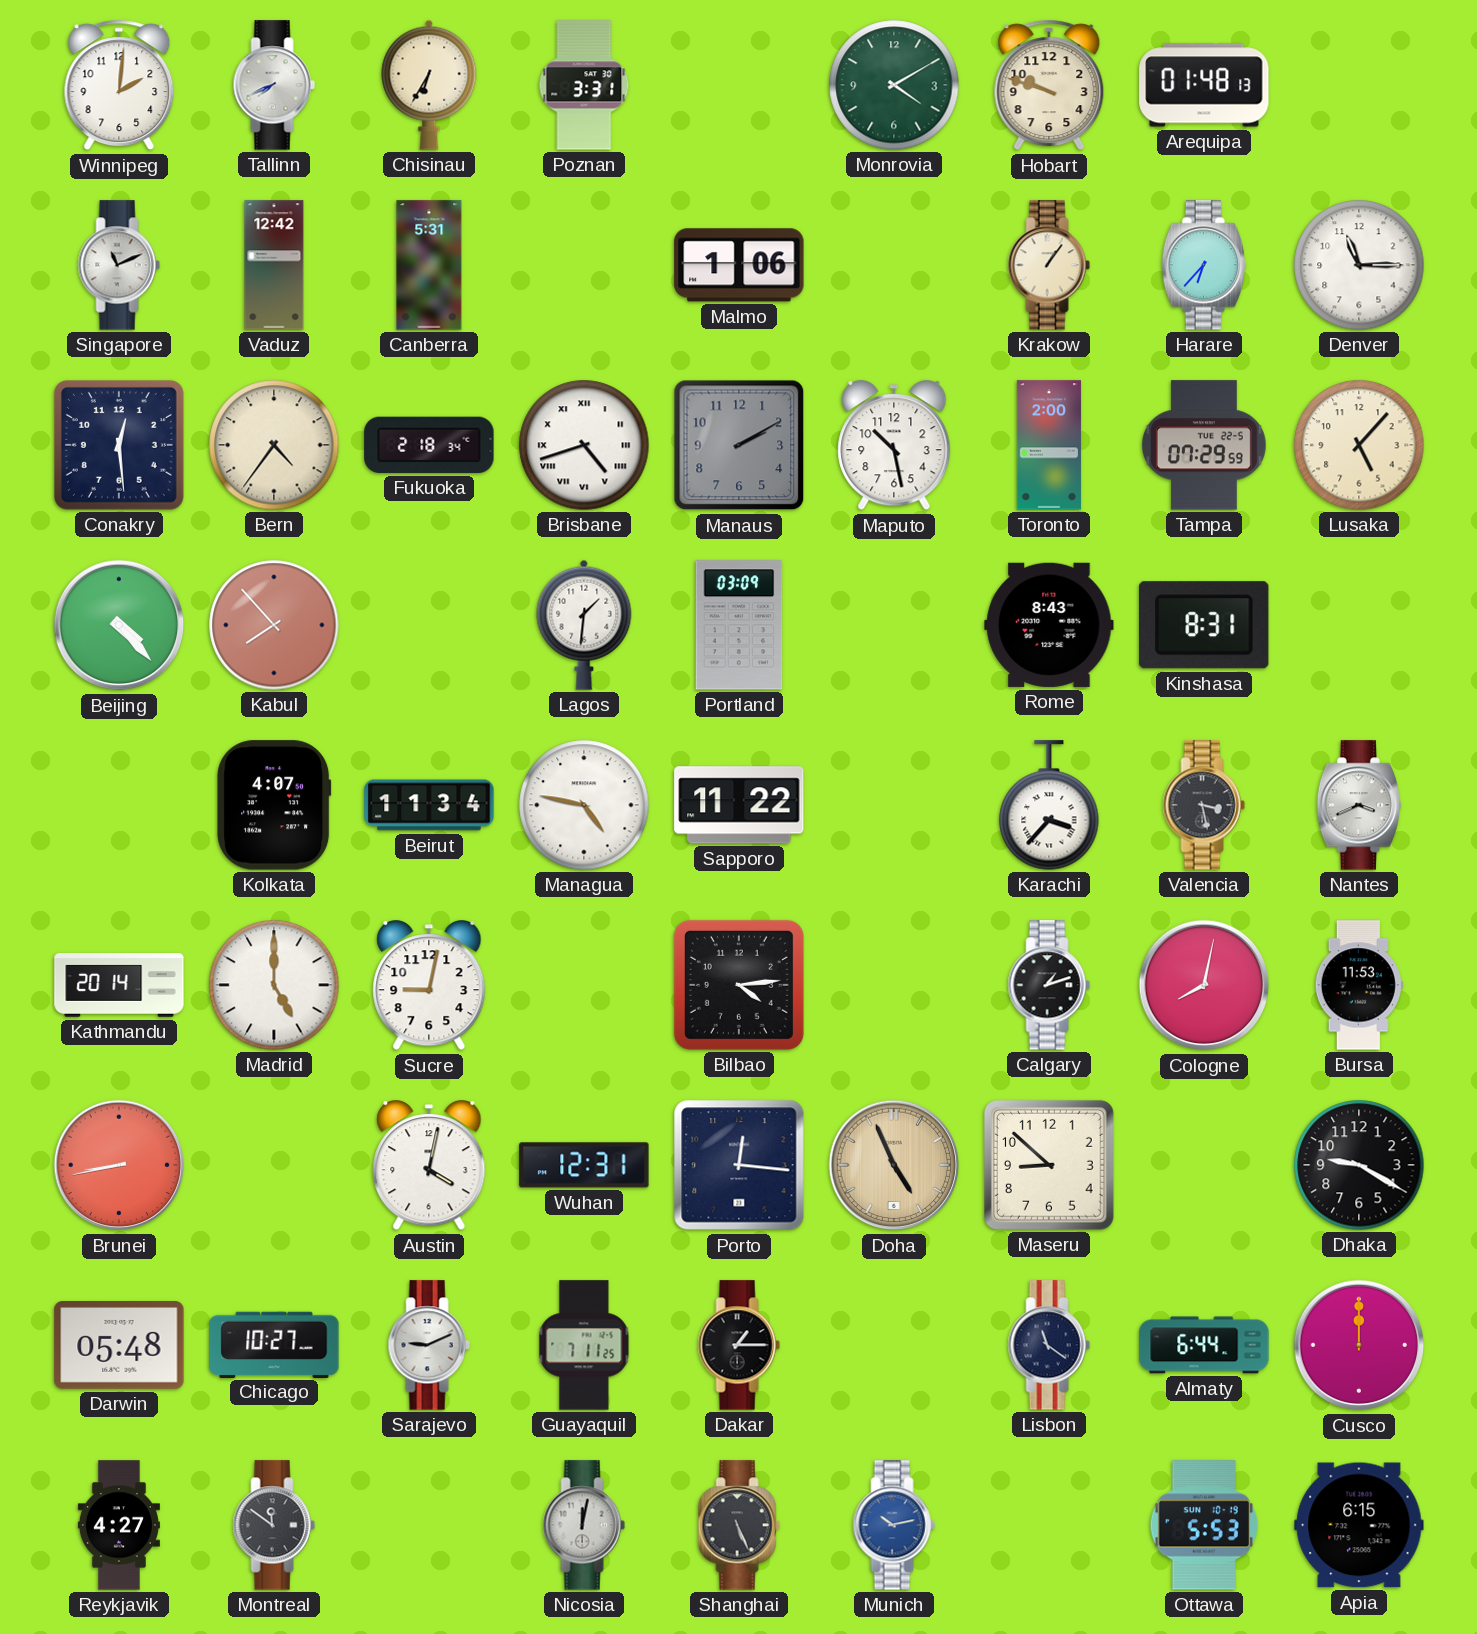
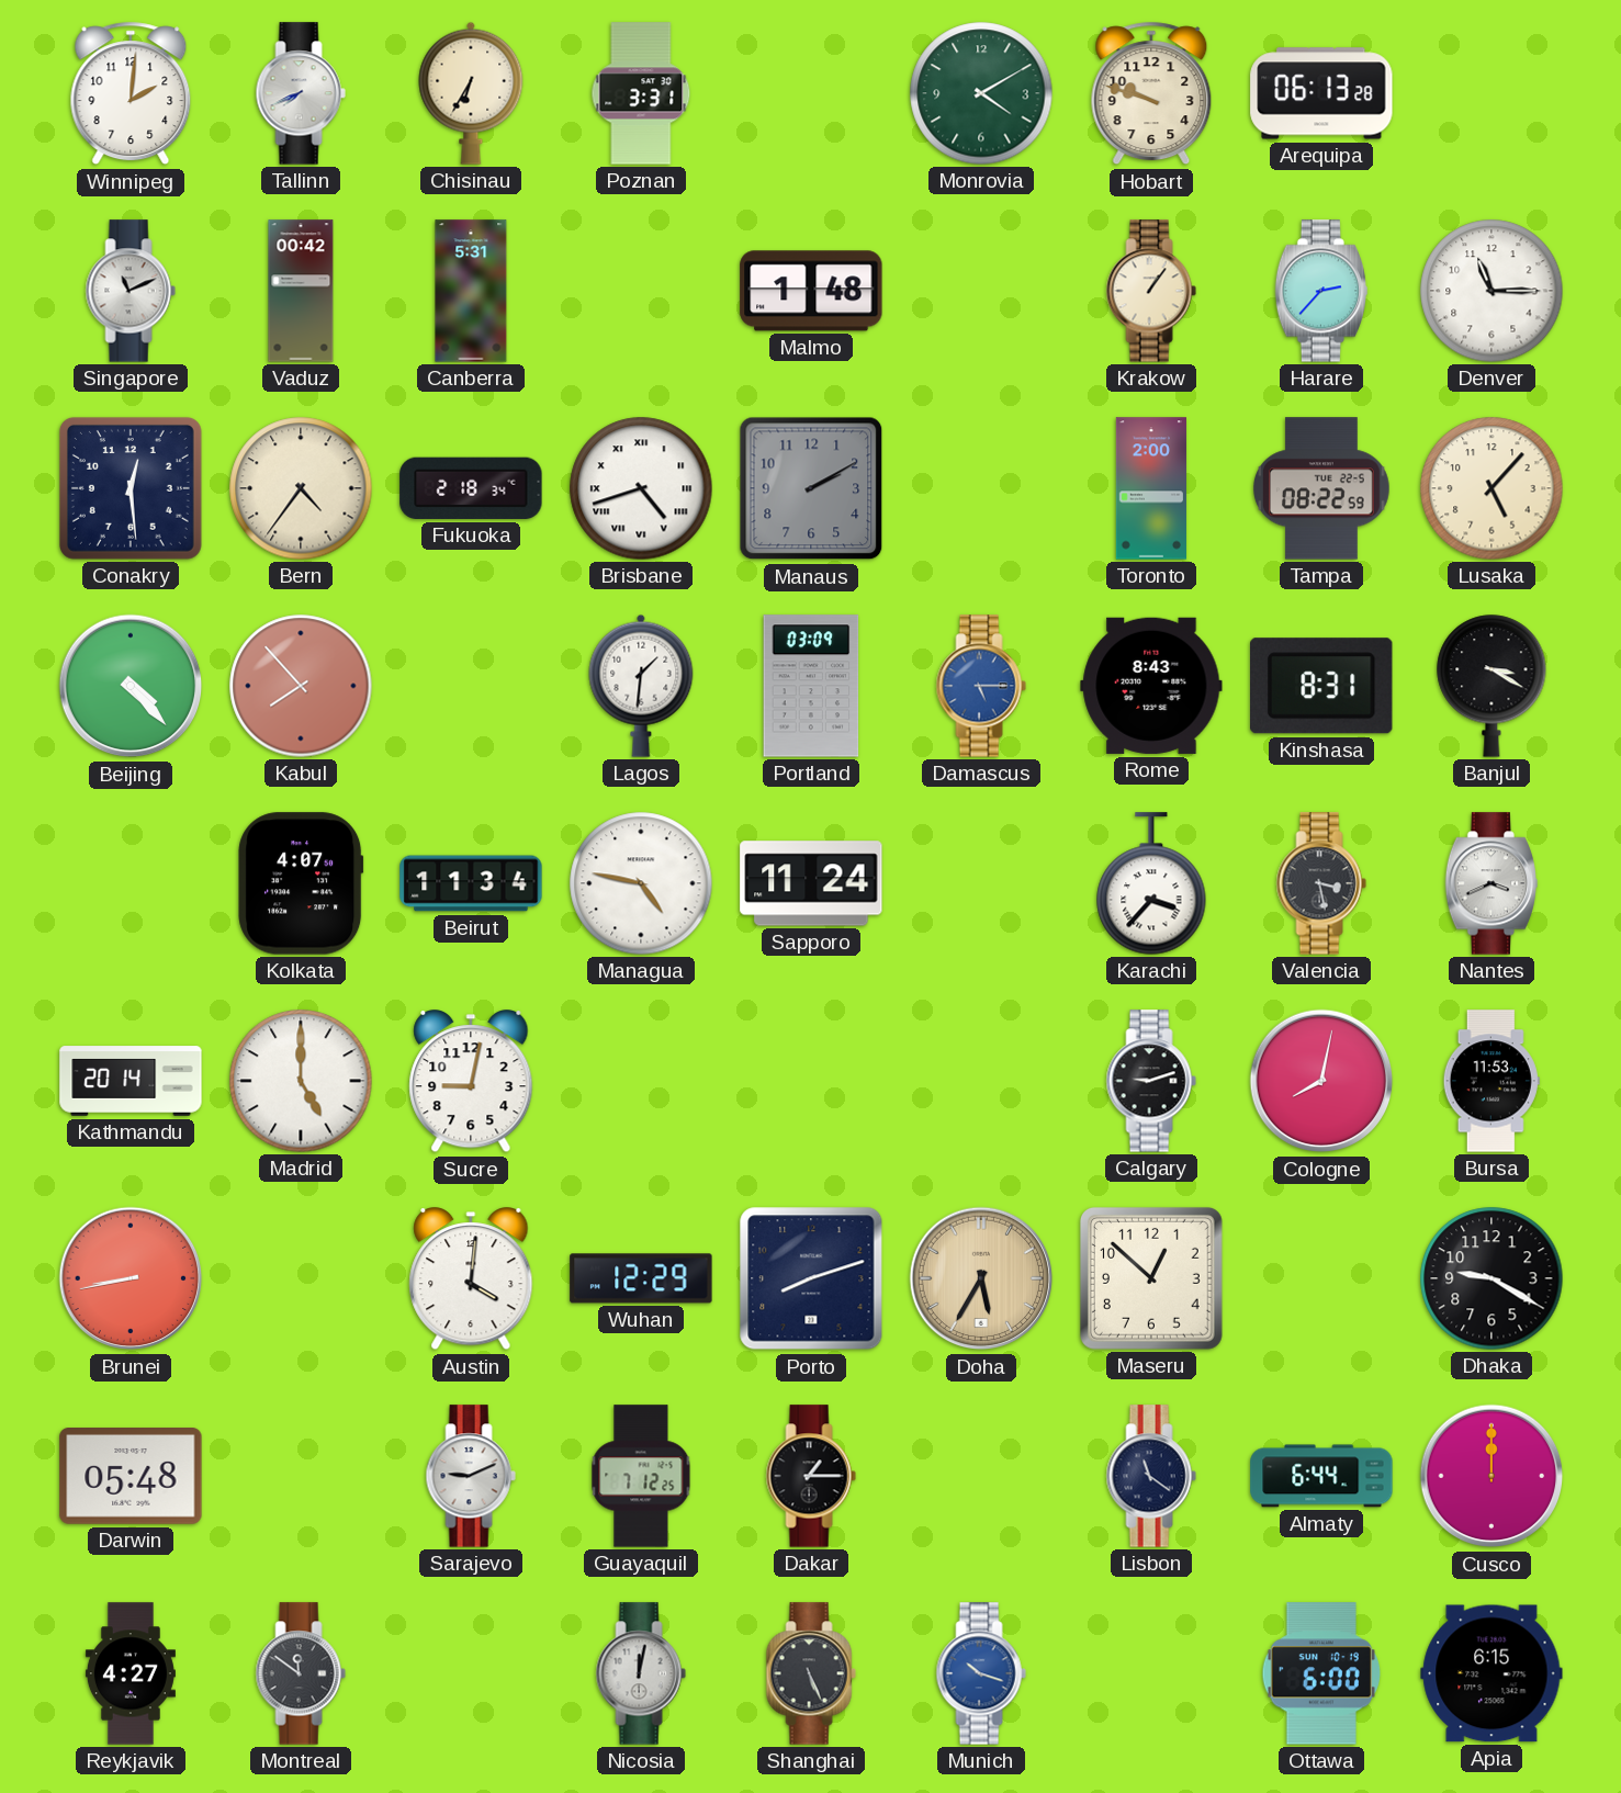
Arequipa: 01:48 -> 06:13
Vaduz: 12:42 -> 00:42
Malmo: 1:06 -> 1:48
Harare: 6:37 -> 2:37
Maputo: 10:28 -> none
Tampa: 07:29 -> 08:22
Damascus: none -> 5:15
Banjul: none -> 3:20
Sapporo: 11:22 -> 11:24
Bilbao: 4:14 -> none
Calgary: 1:12 -> 9:12
Austin: 4:02 -> 4:01
Wuhan: 12:31 -> 12:29
Porto: 12:16 -> 8:12
Doha: 4:56 -> 5:35
Maseru: 8:52 -> 12:52
Chicago: 10:27 -> none
Guayaquil: 7:11 -> 7:12
Munich: 10:13 -> 10:18
Ottawa: 5:53 -> 6:00
